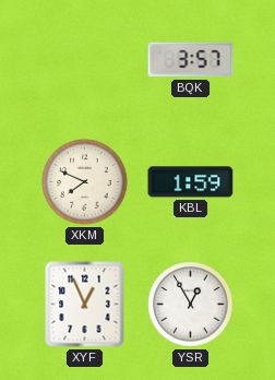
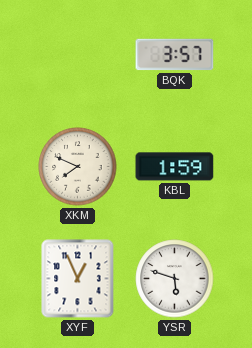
YSR: 12:55 -> 5:48
